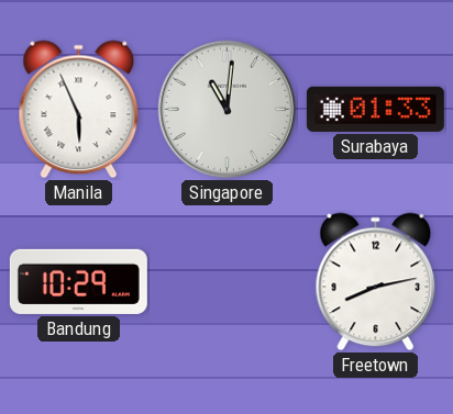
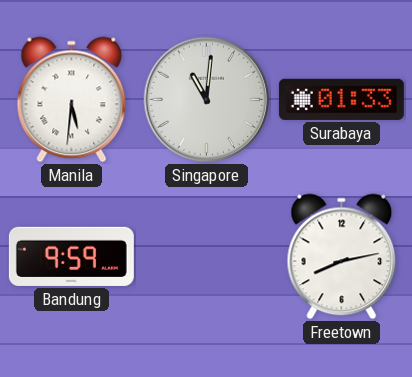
Manila: 5:56 -> 5:31
Bandung: 10:29 -> 9:59
